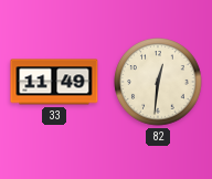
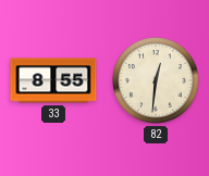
33: 11:49 -> 8:55
